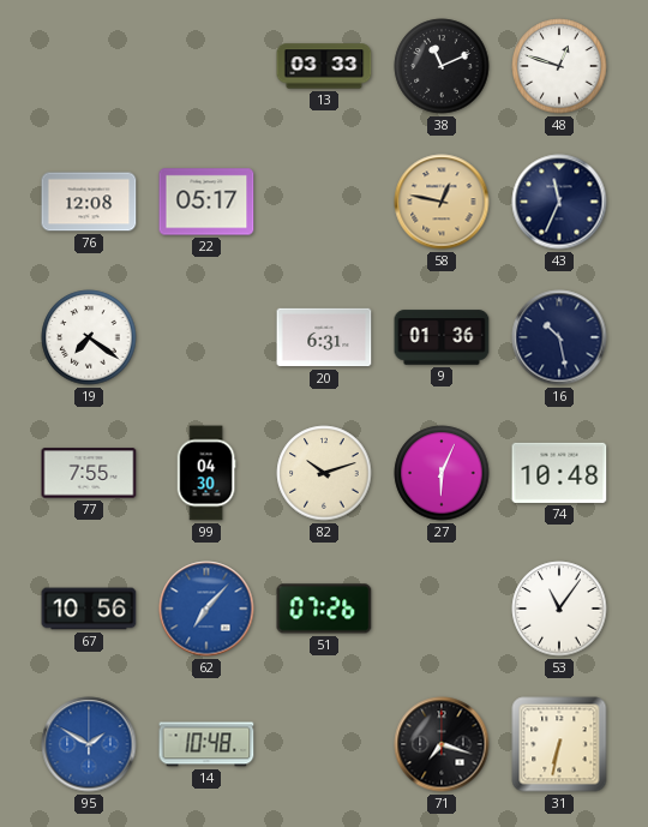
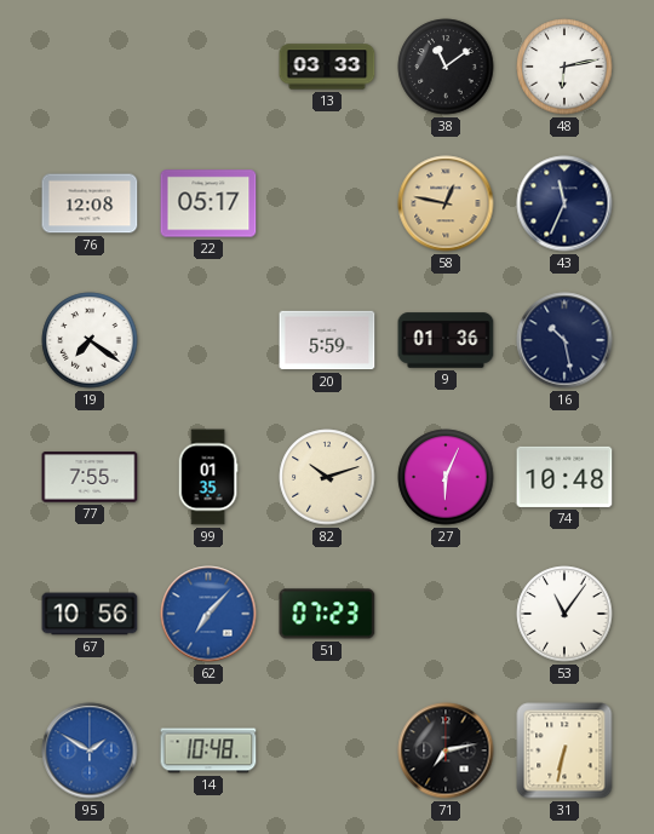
38: 11:11 -> 11:09
48: 12:48 -> 6:13
20: 6:31 -> 5:59
99: 04:30 -> 01:35
51: 07:26 -> 07:23
71: 7:18 -> 7:13
